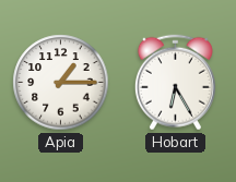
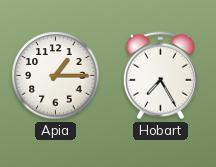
Hobart: 6:25 -> 7:25
